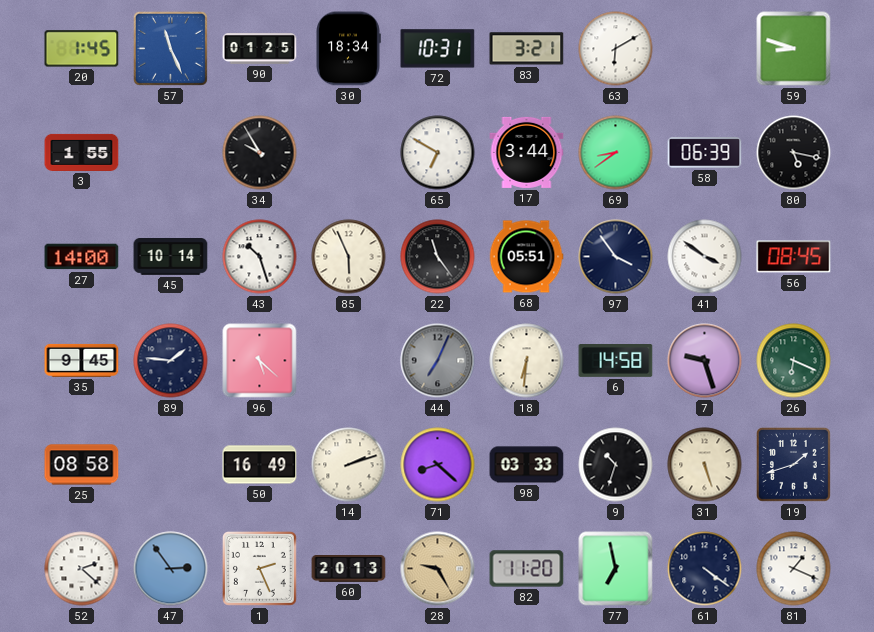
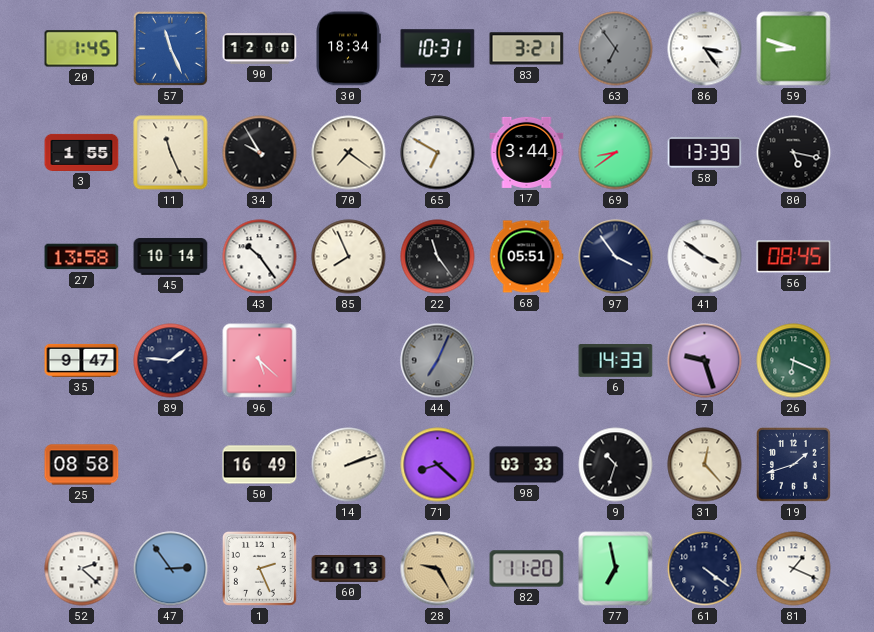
90: 01:25 -> 12:00
63: 6:10 -> 6:54
63 dial: white -> grey
86: none -> 3:24
11: none -> 11:26
70: none -> 7:21
58: 06:39 -> 13:39
27: 14:00 -> 13:58
43: 10:27 -> 10:24
85: 5:56 -> 7:56
35: 9:45 -> 9:47
18: 6:31 -> none
6: 14:58 -> 14:33
31: 5:27 -> 12:23
